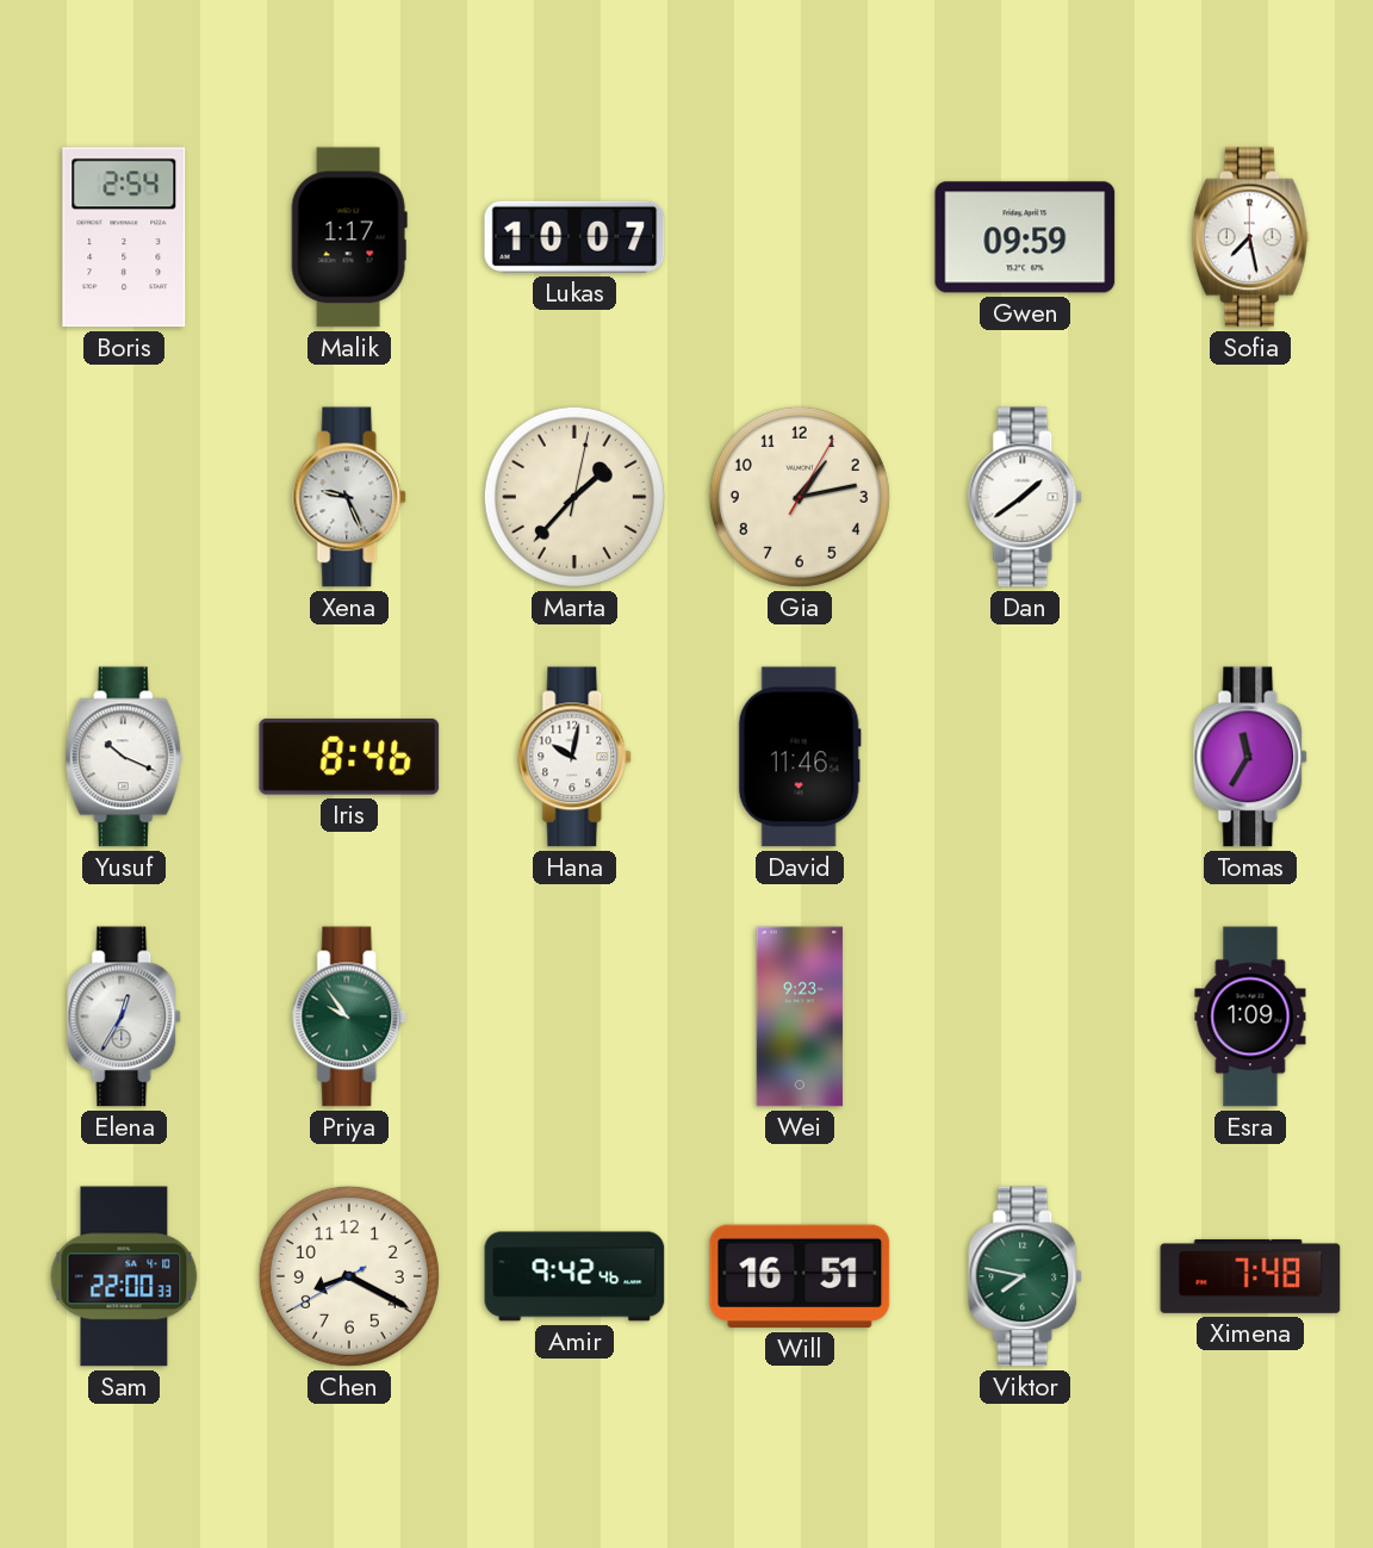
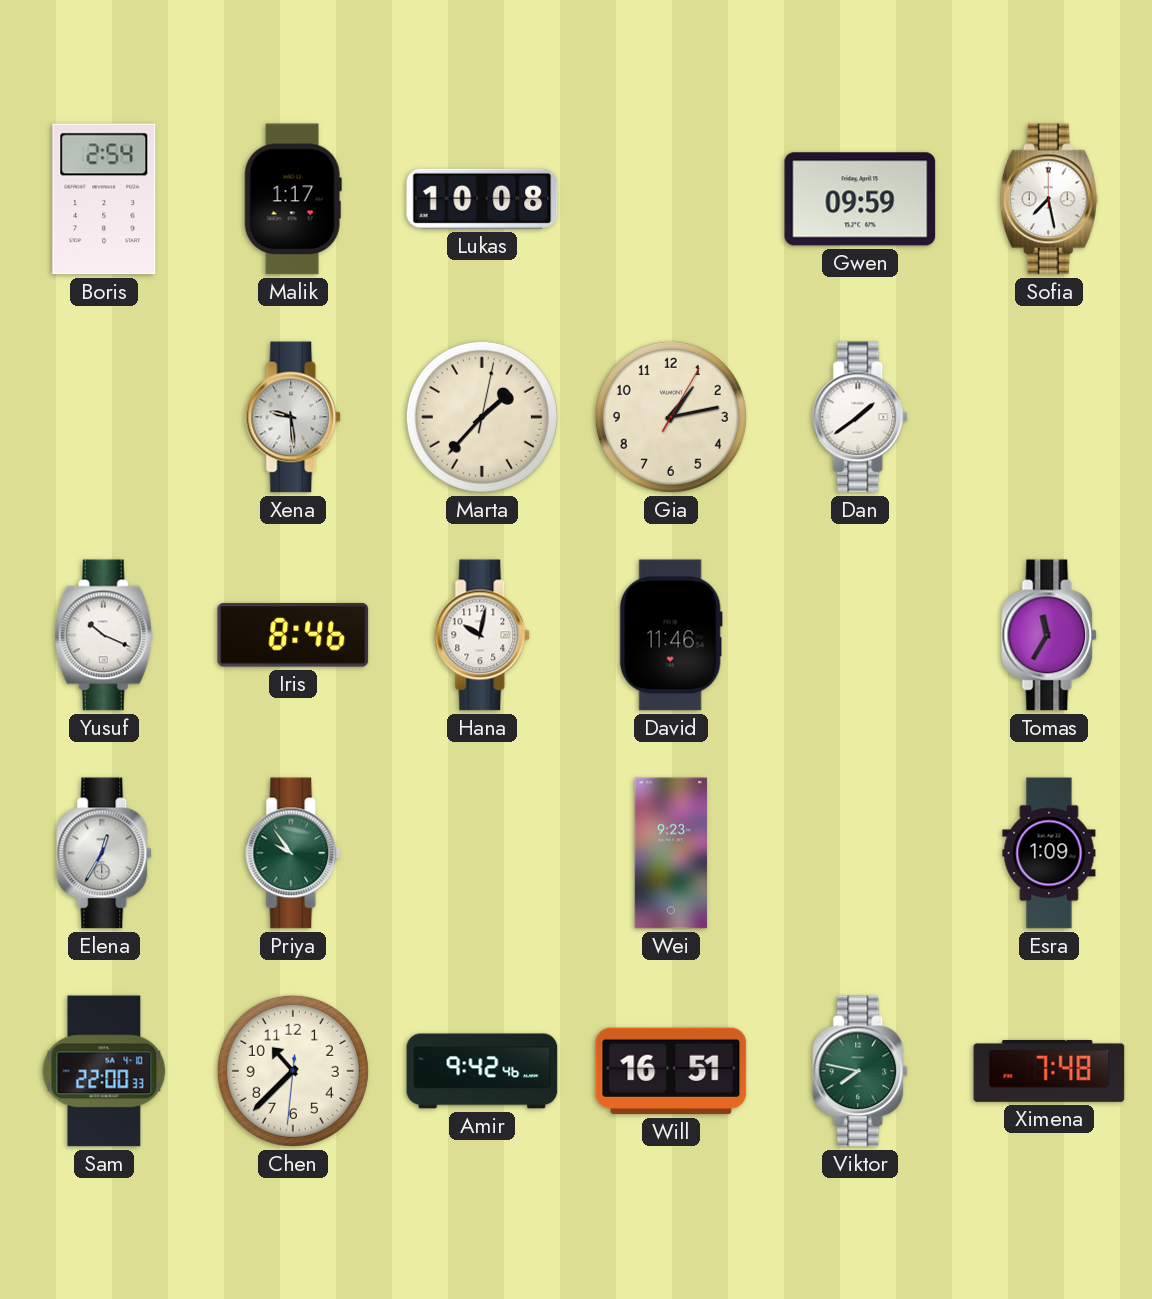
Lukas: 10:07 -> 10:08
Xena: 9:26 -> 9:29
Chen: 8:19 -> 10:37
